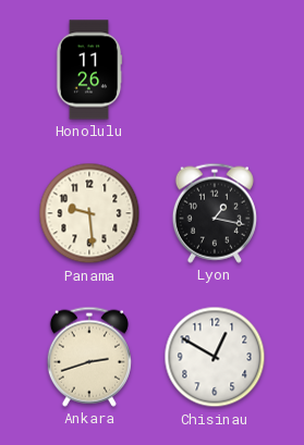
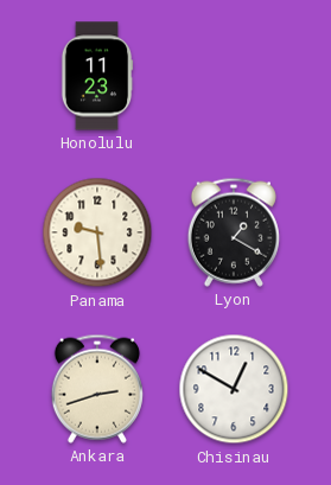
Honolulu: 11:26 -> 11:23
Lyon: 1:17 -> 1:20
